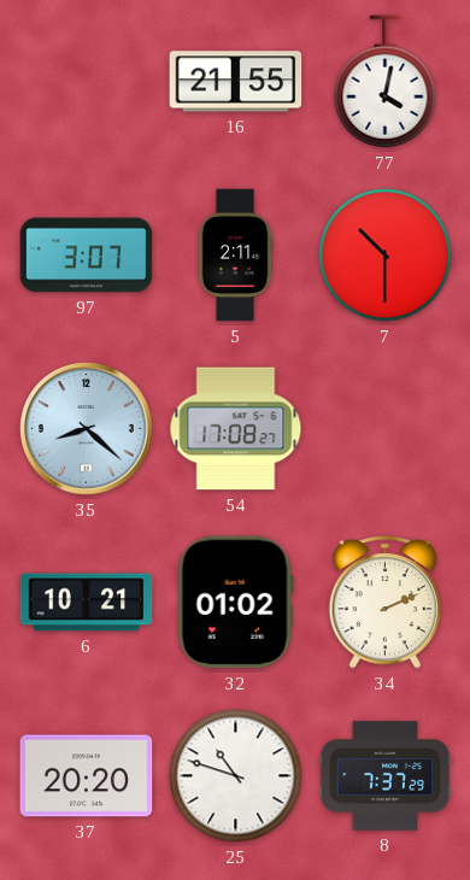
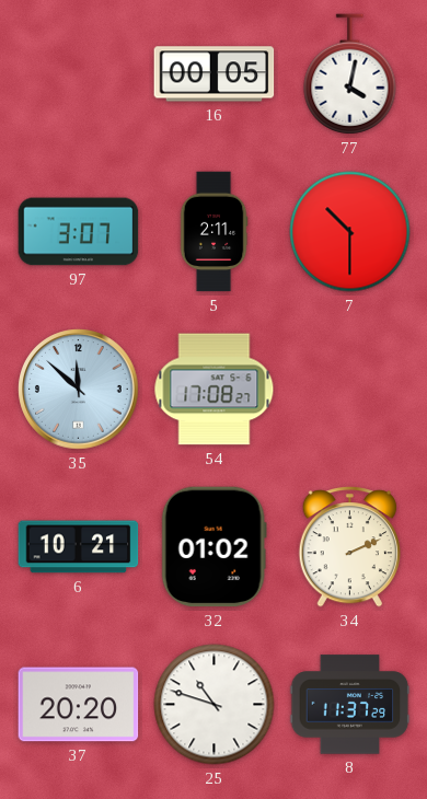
16: 21:55 -> 00:05
35: 8:22 -> 11:52
8: 7:37 -> 11:37
